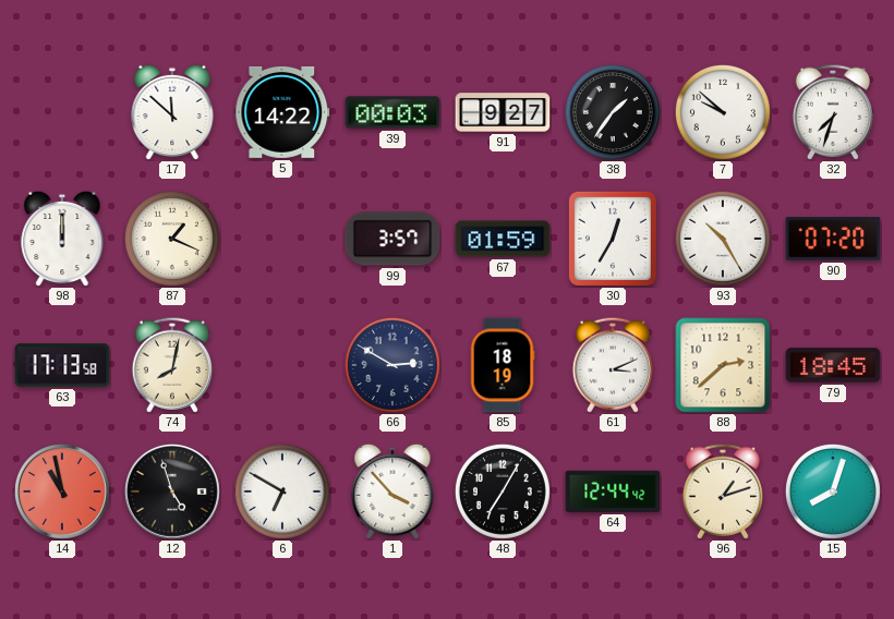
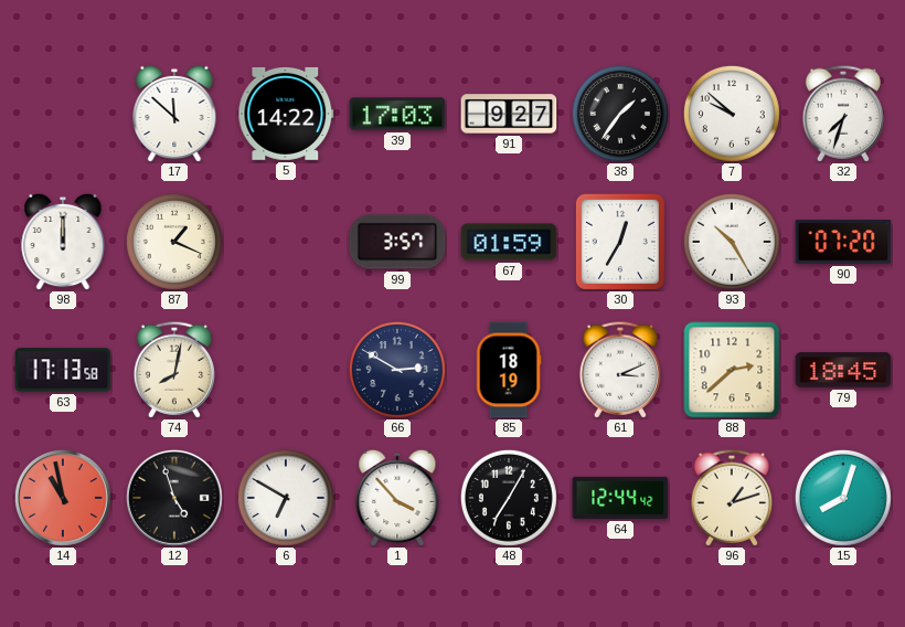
39: 00:03 -> 17:03
